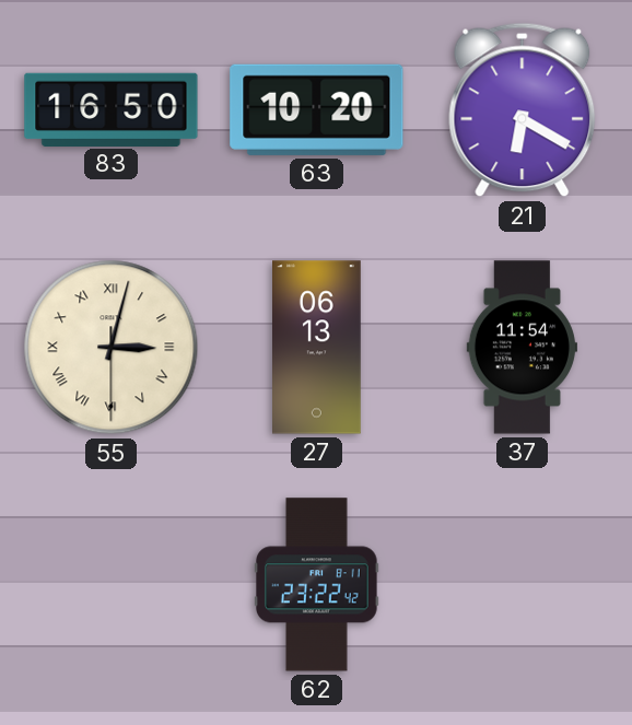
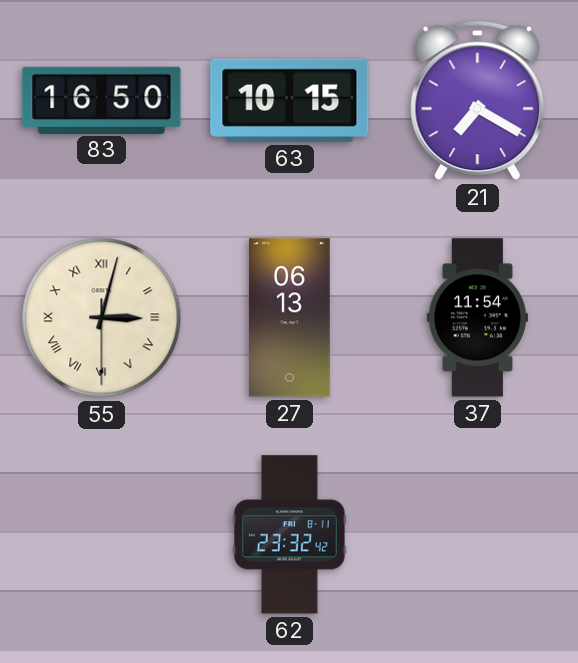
63: 10:20 -> 10:15
21: 6:20 -> 7:20
62: 23:22 -> 23:32
